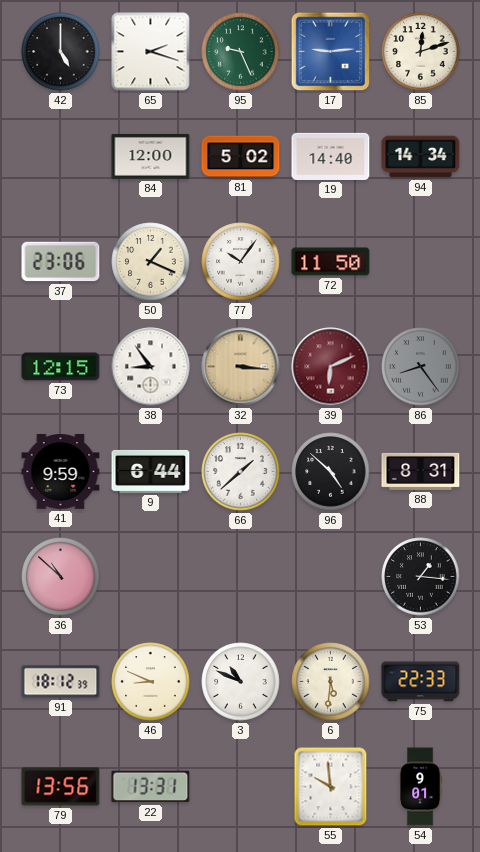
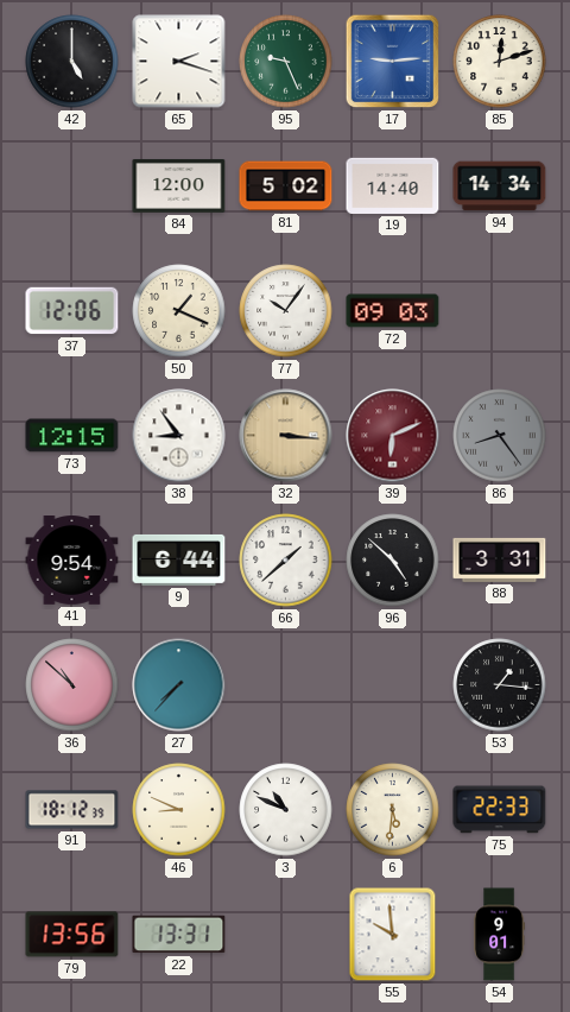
37: 23:06 -> 12:06
72: 11:50 -> 09:03
41: 9:59 -> 9:54
88: 8:31 -> 3:31
27: none -> 7:37
